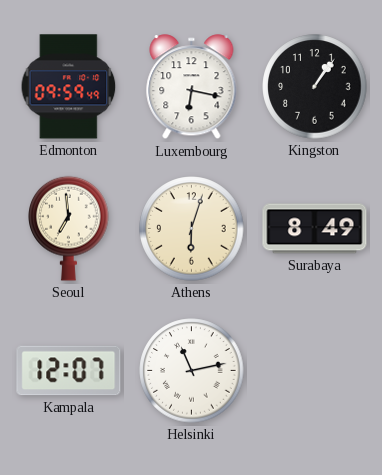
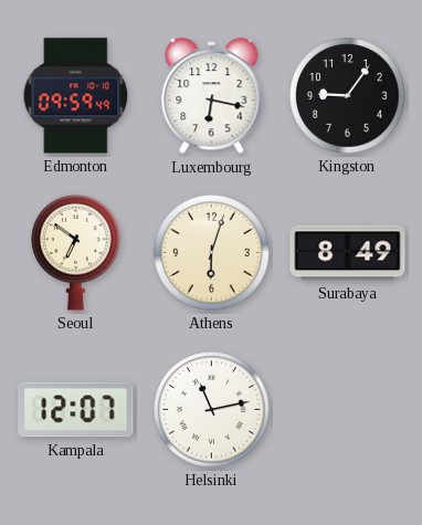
Kingston: 1:06 -> 9:06
Seoul: 6:59 -> 6:51
